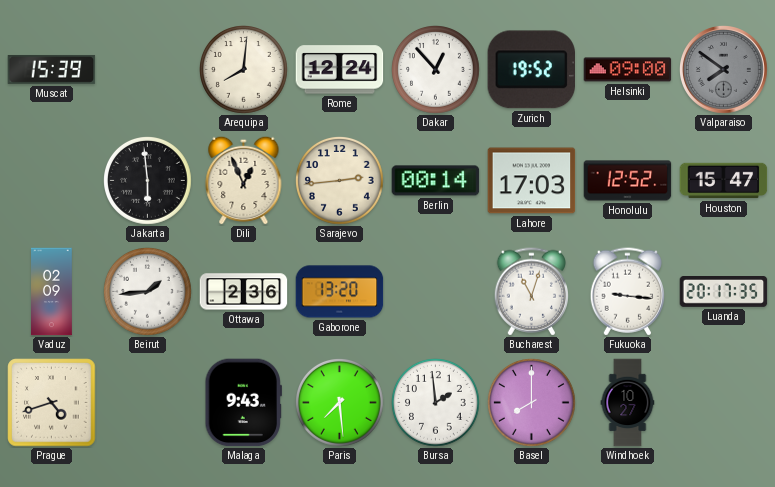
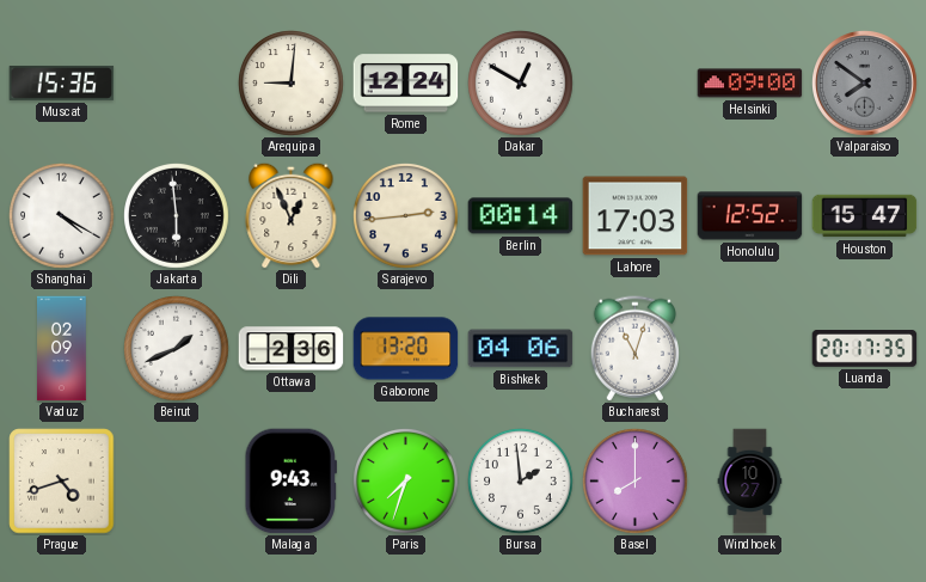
Muscat: 15:39 -> 15:36
Arequipa: 8:01 -> 9:01
Dakar: 12:53 -> 12:50
Zurich: 19:52 -> none
Shanghai: none -> 4:20
Beirut: 1:44 -> 1:41
Bishkek: none -> 04:06
Fukuoka: 9:16 -> none
Paris: 7:29 -> 7:33
